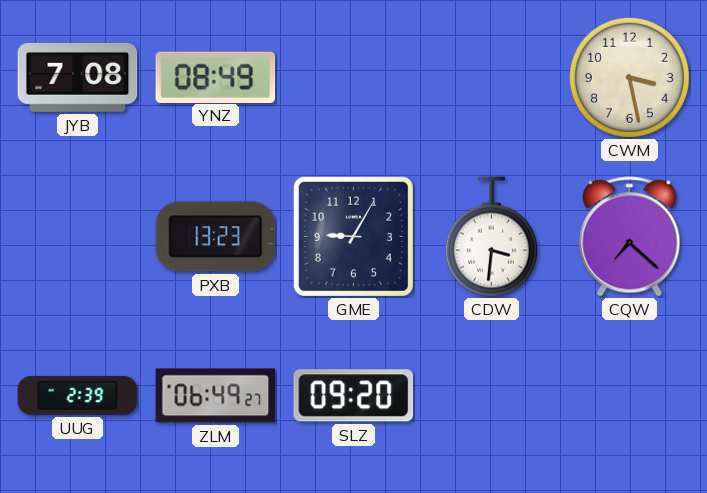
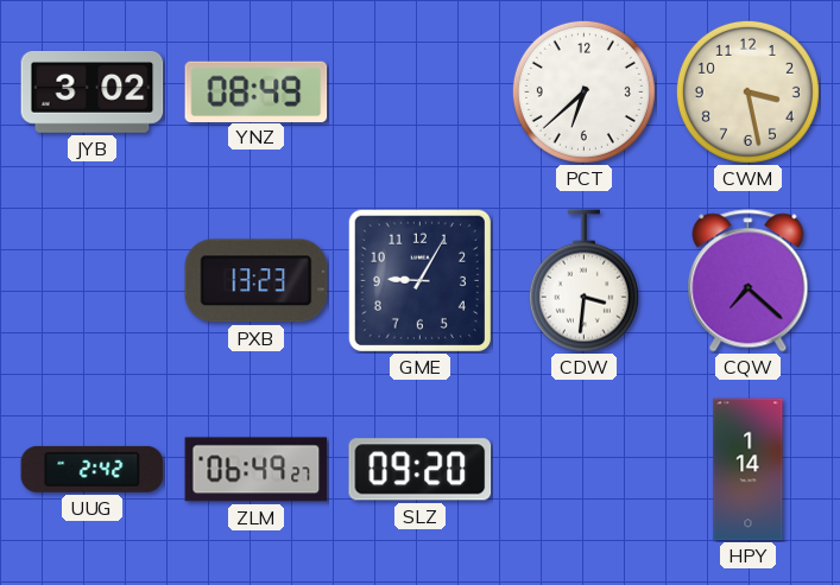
JYB: 7:08 -> 3:02
PCT: none -> 6:38
UUG: 2:39 -> 2:42
HPY: none -> 1:14
